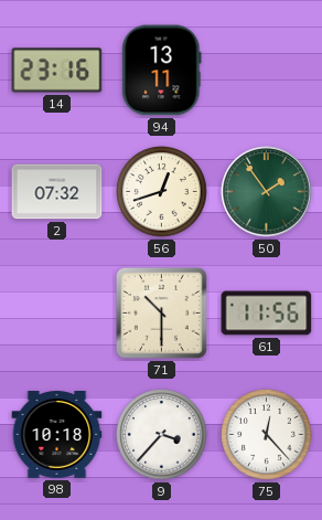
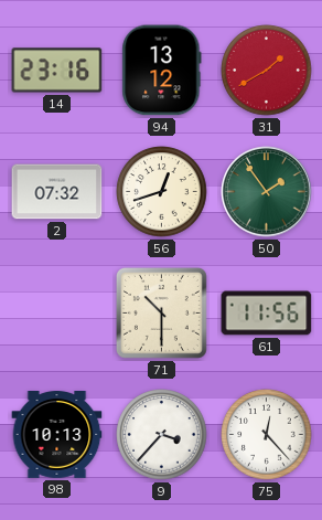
94: 13:11 -> 13:12
31: none -> 1:40
98: 10:18 -> 10:13
